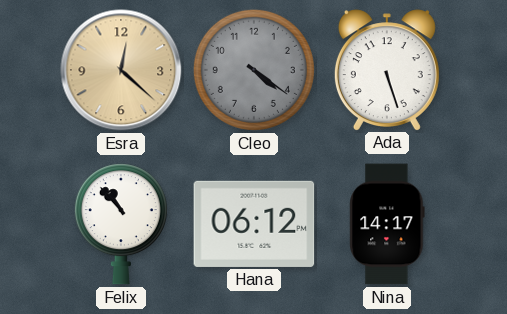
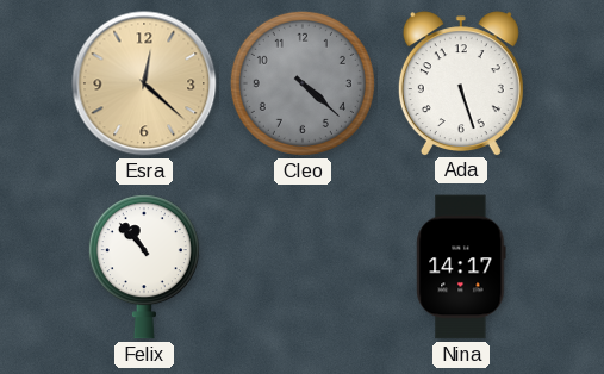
Cleo: 4:21 -> 4:22
Hana: 06:12 -> none
